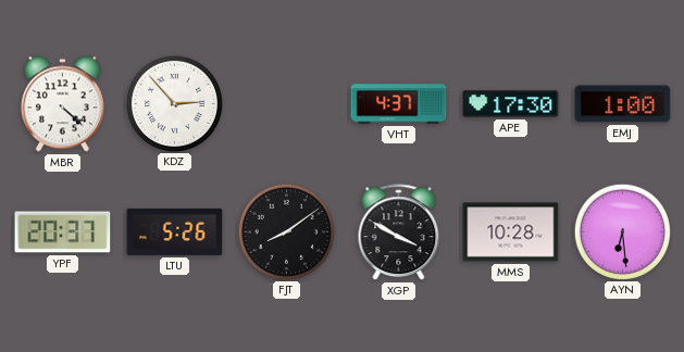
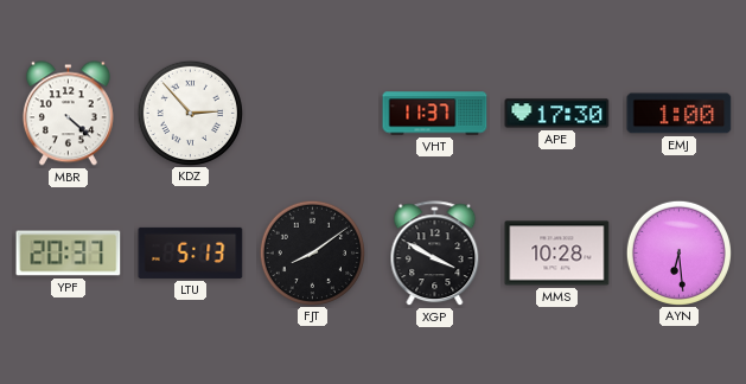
VHT: 4:37 -> 11:37
LTU: 5:26 -> 5:13
